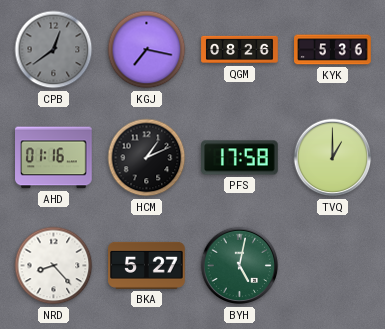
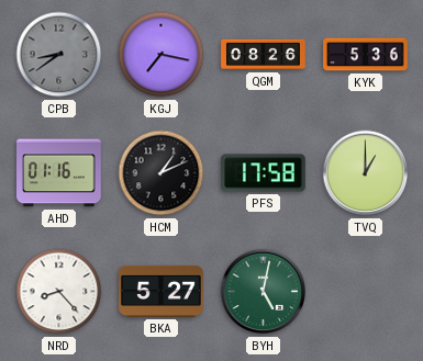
CPB: 12:39 -> 8:39
